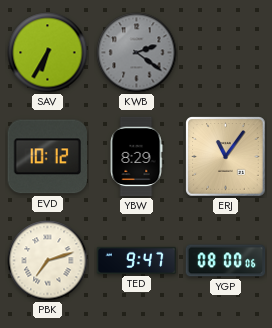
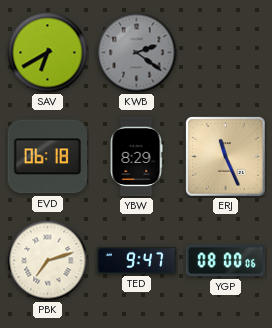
SAV: 6:35 -> 6:40
EVD: 10:12 -> 06:18
ERJ: 11:06 -> 11:26
